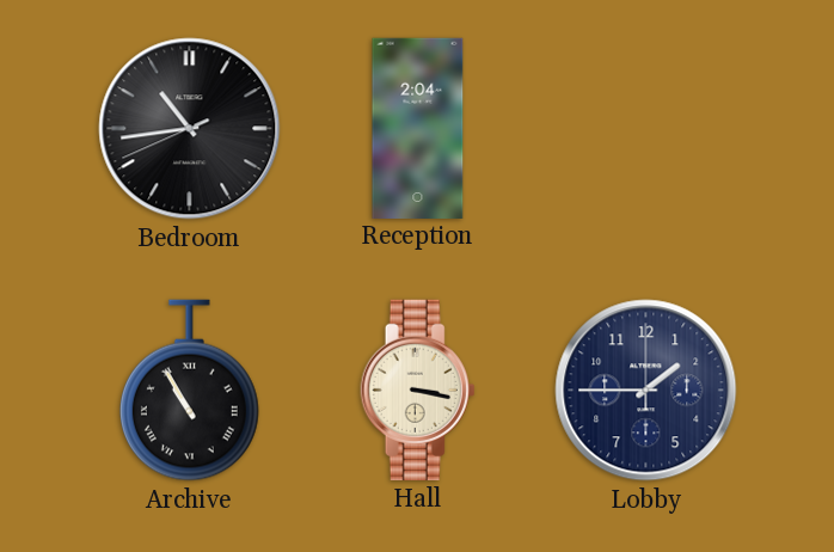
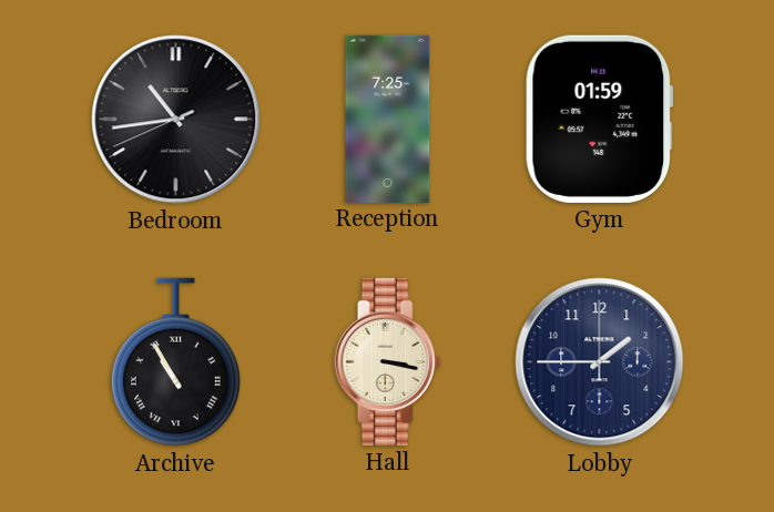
Reception: 2:04 -> 7:25
Gym: none -> 01:59
